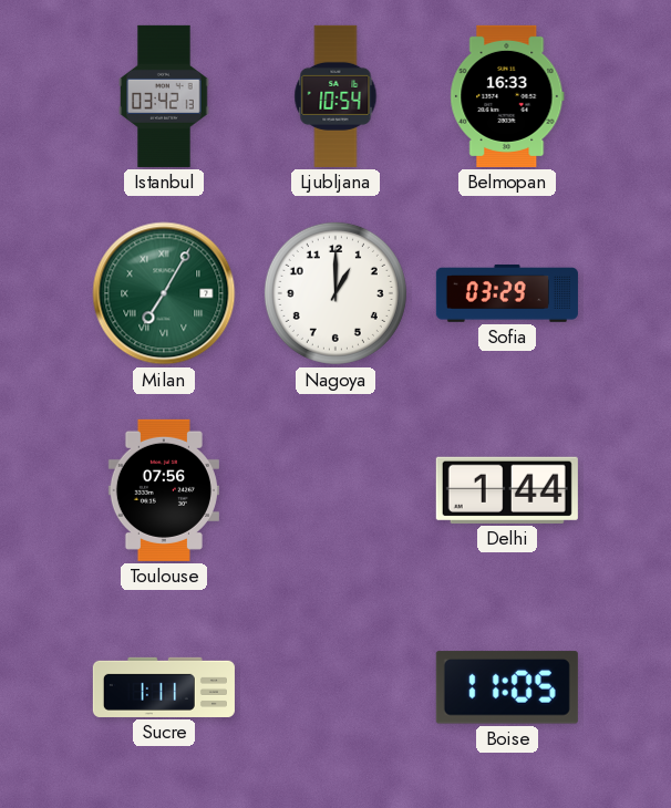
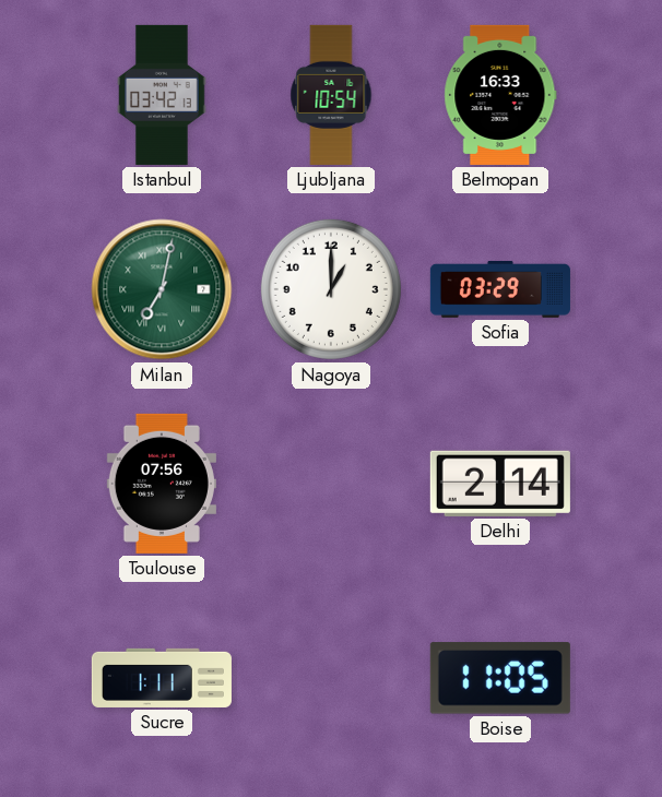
Milan: 7:05 -> 7:02
Delhi: 1:44 -> 2:14
